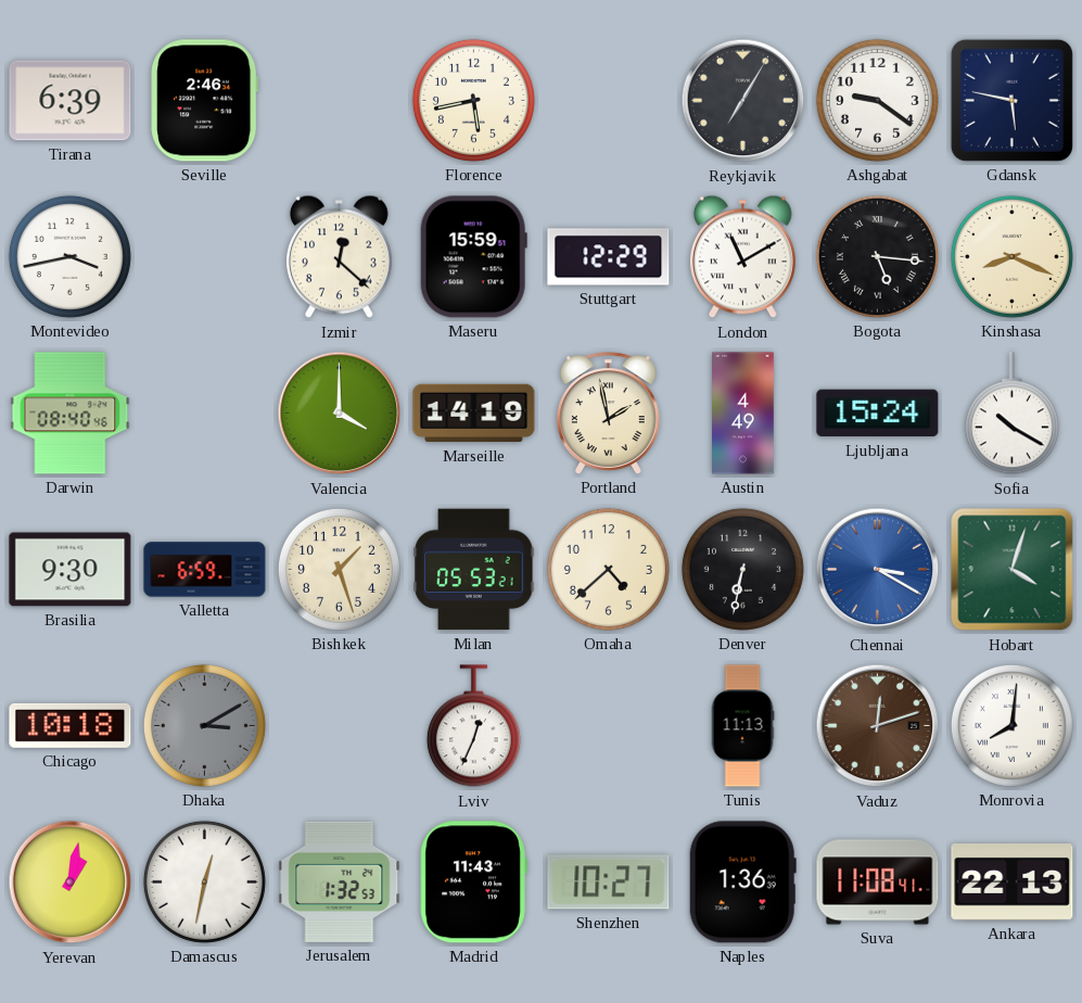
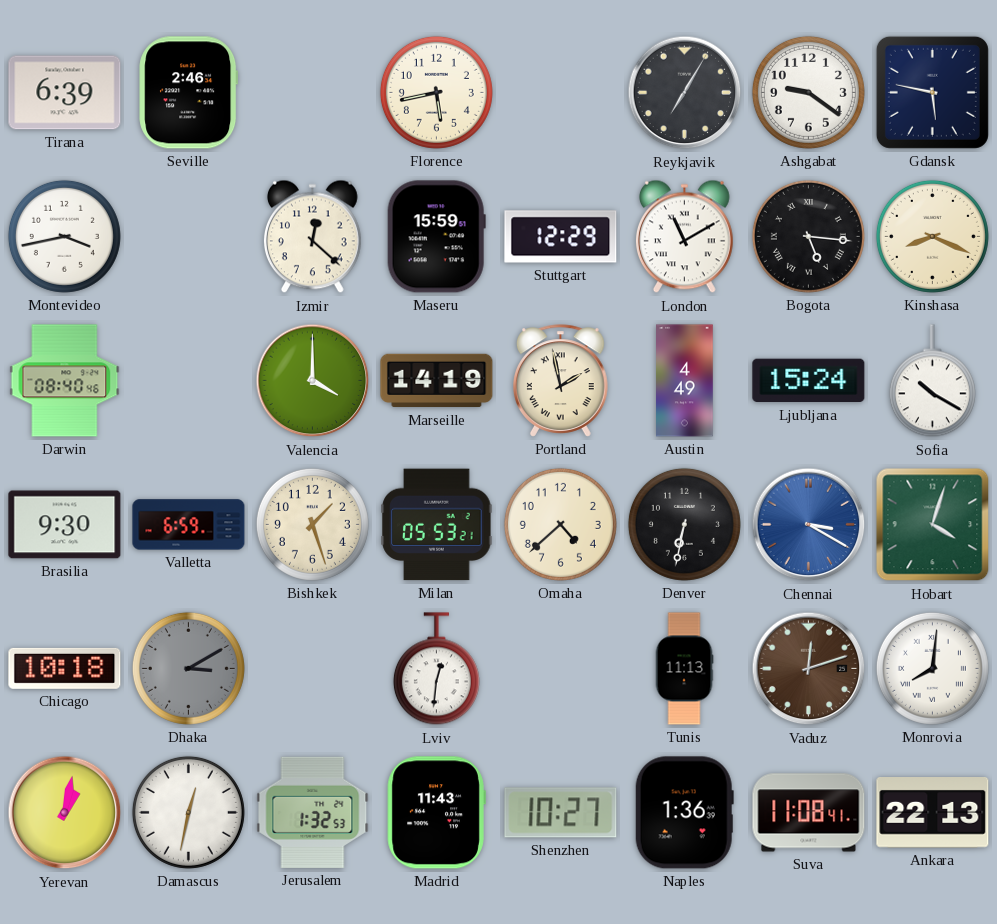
Lviv: 12:34 -> 12:31
